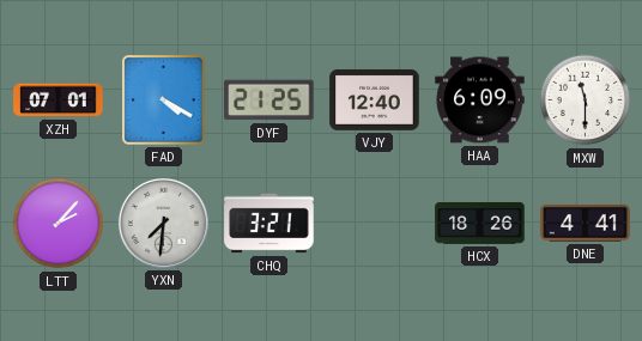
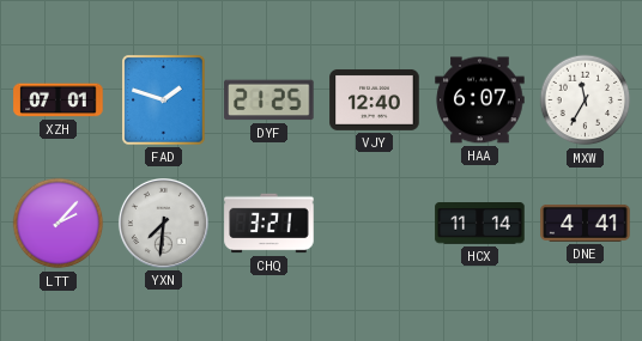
FAD: 4:20 -> 1:48
HAA: 6:09 -> 6:07
MXW: 11:30 -> 11:35
HCX: 18:26 -> 11:14
